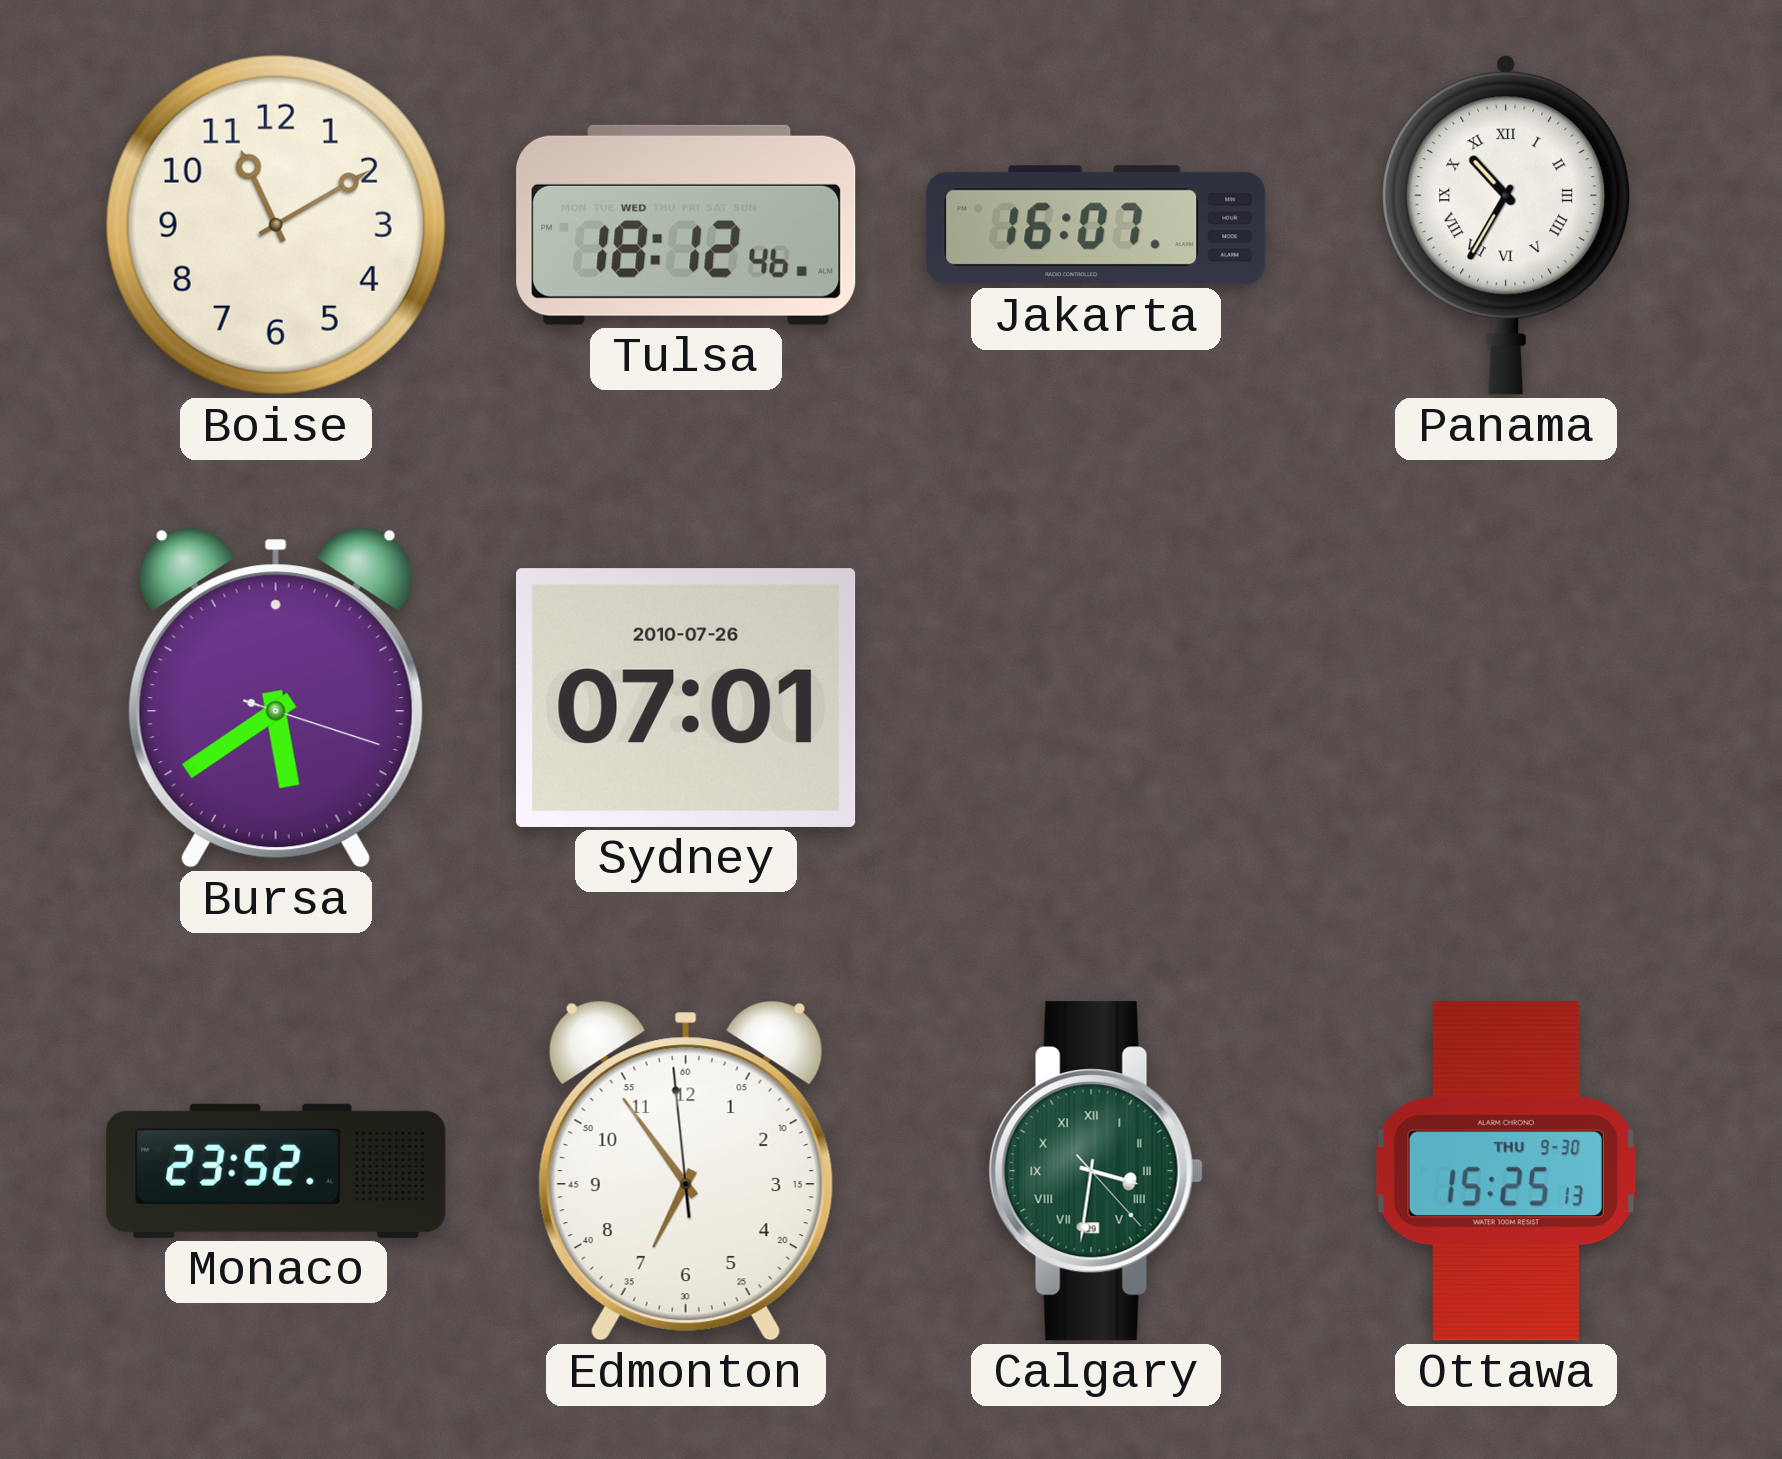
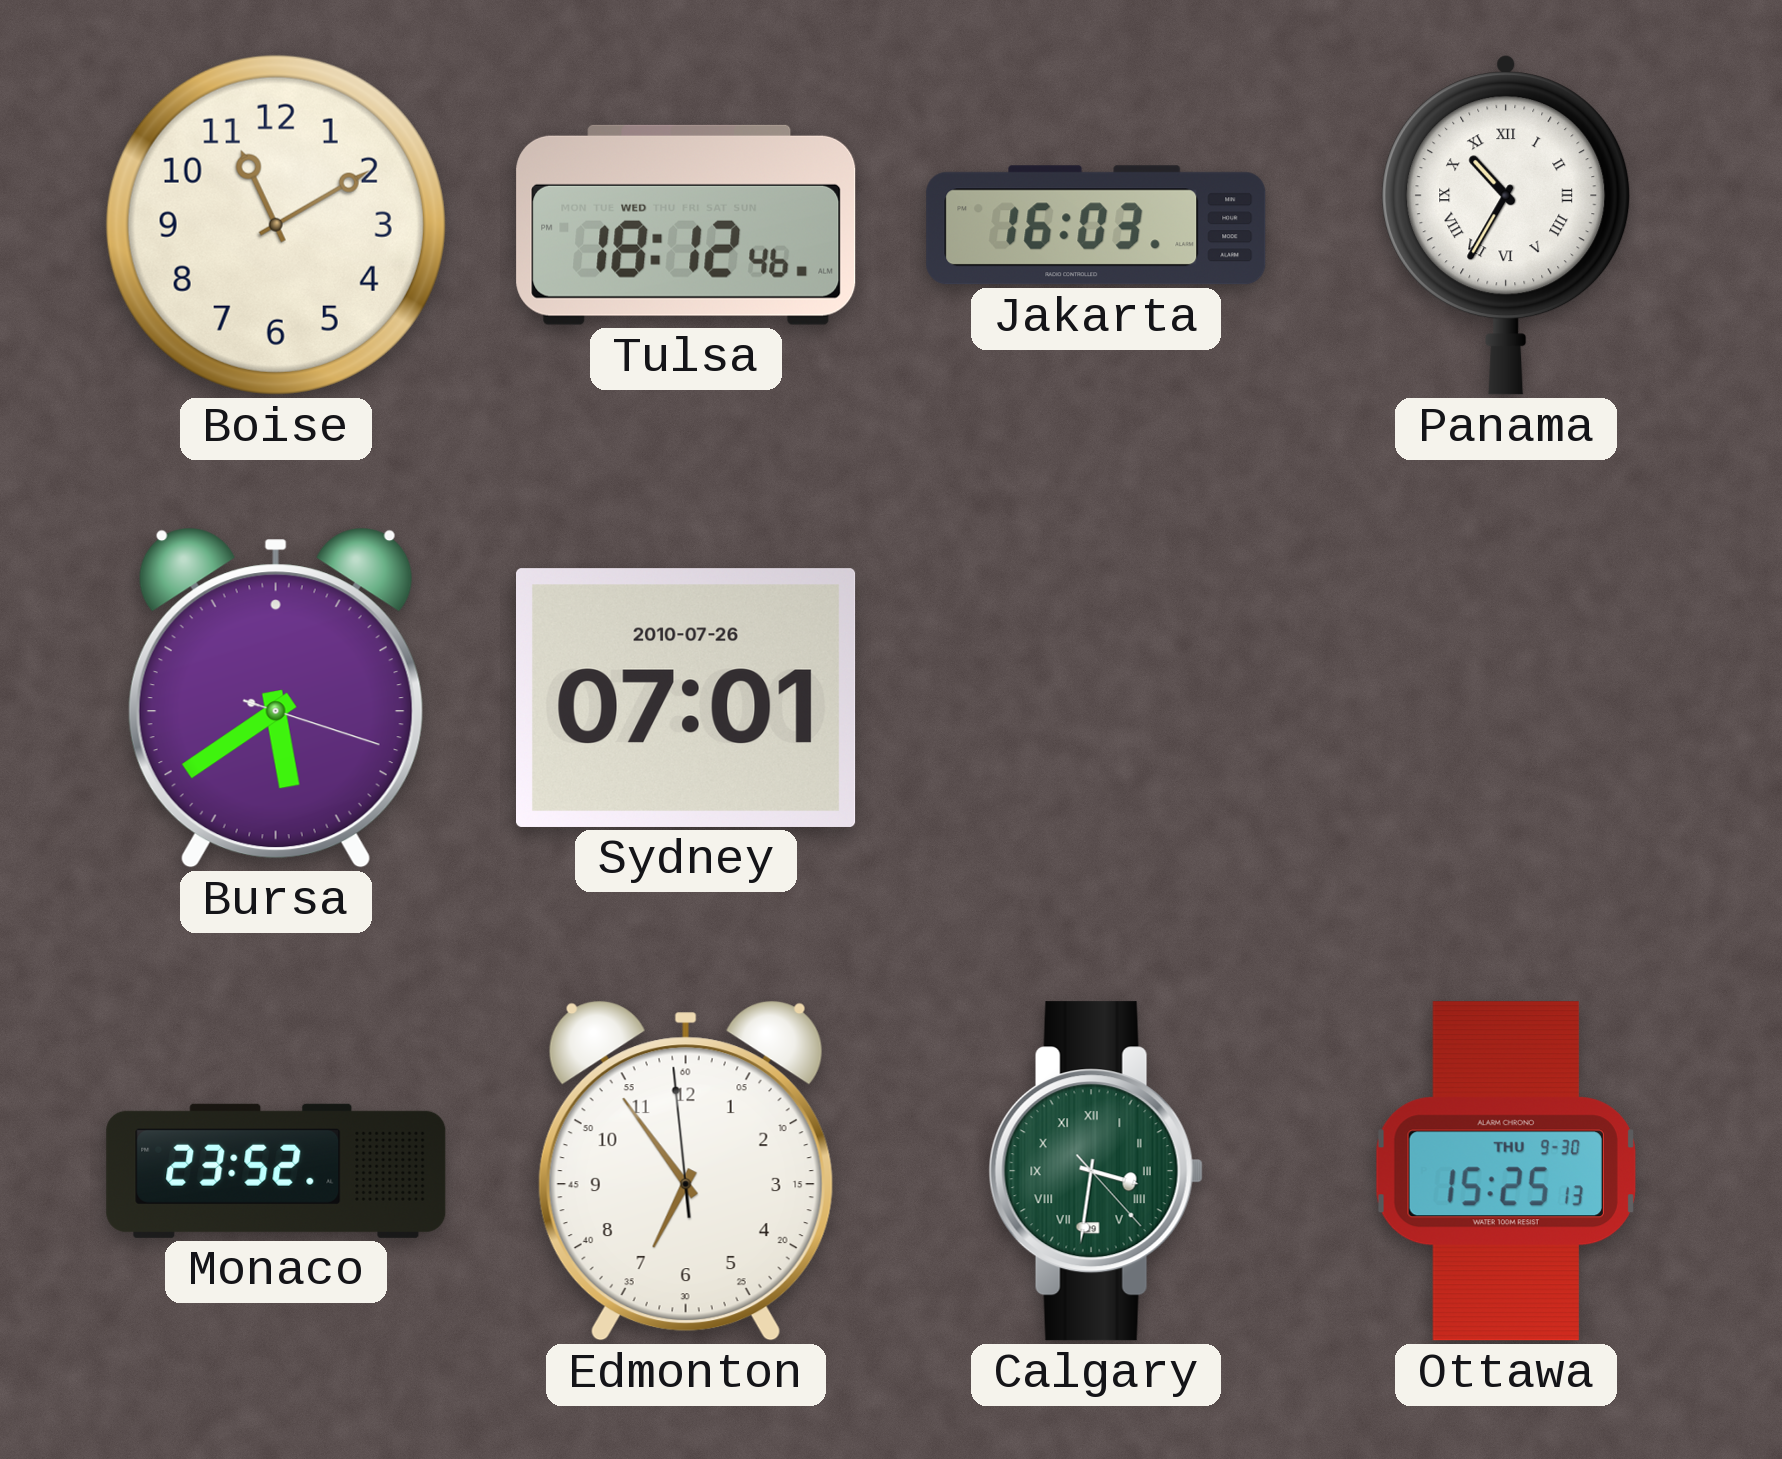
Jakarta: 16:07 -> 16:03
